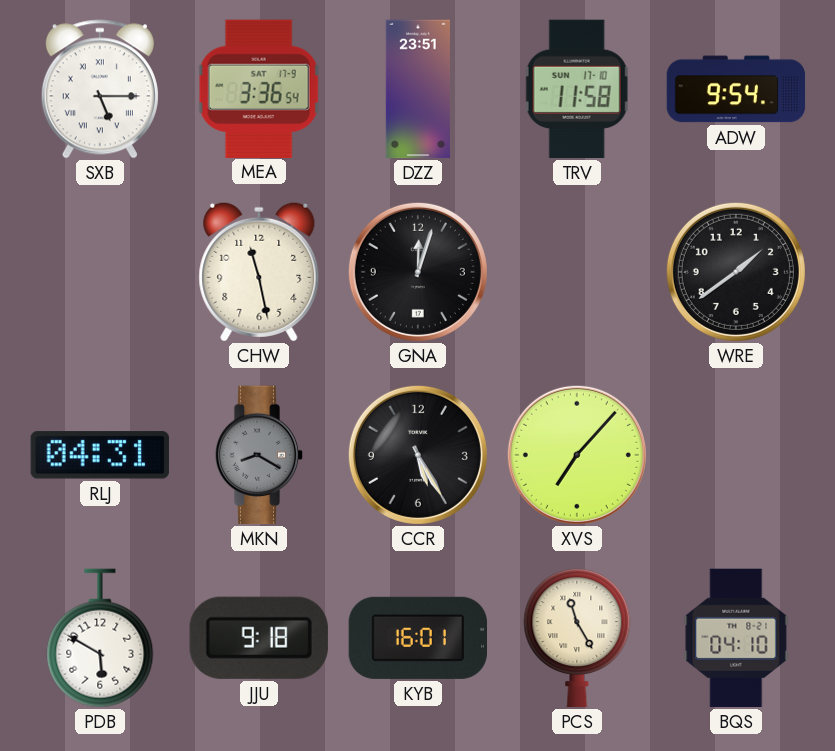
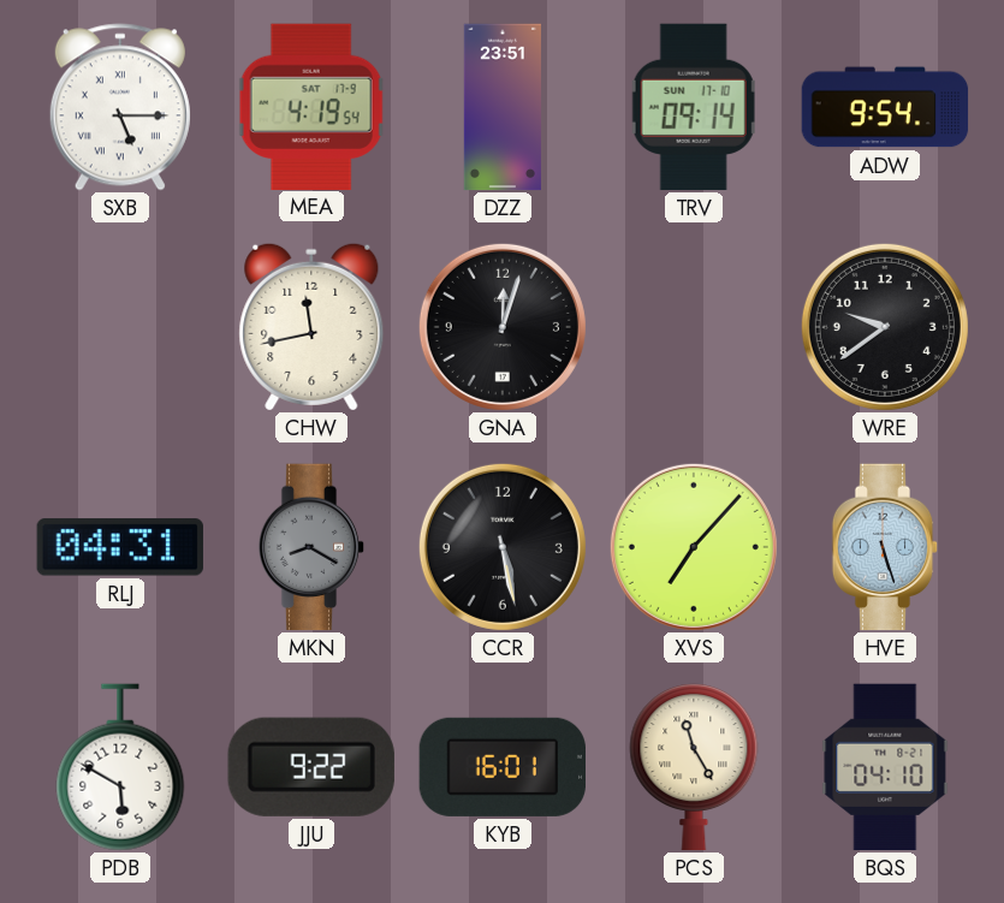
MEA: 3:36 -> 4:19
TRV: 11:58 -> 09:14
CHW: 11:28 -> 11:43
WRE: 1:39 -> 9:39
CCR: 5:25 -> 5:28
HVE: none -> 5:27
JJU: 9:18 -> 9:22
